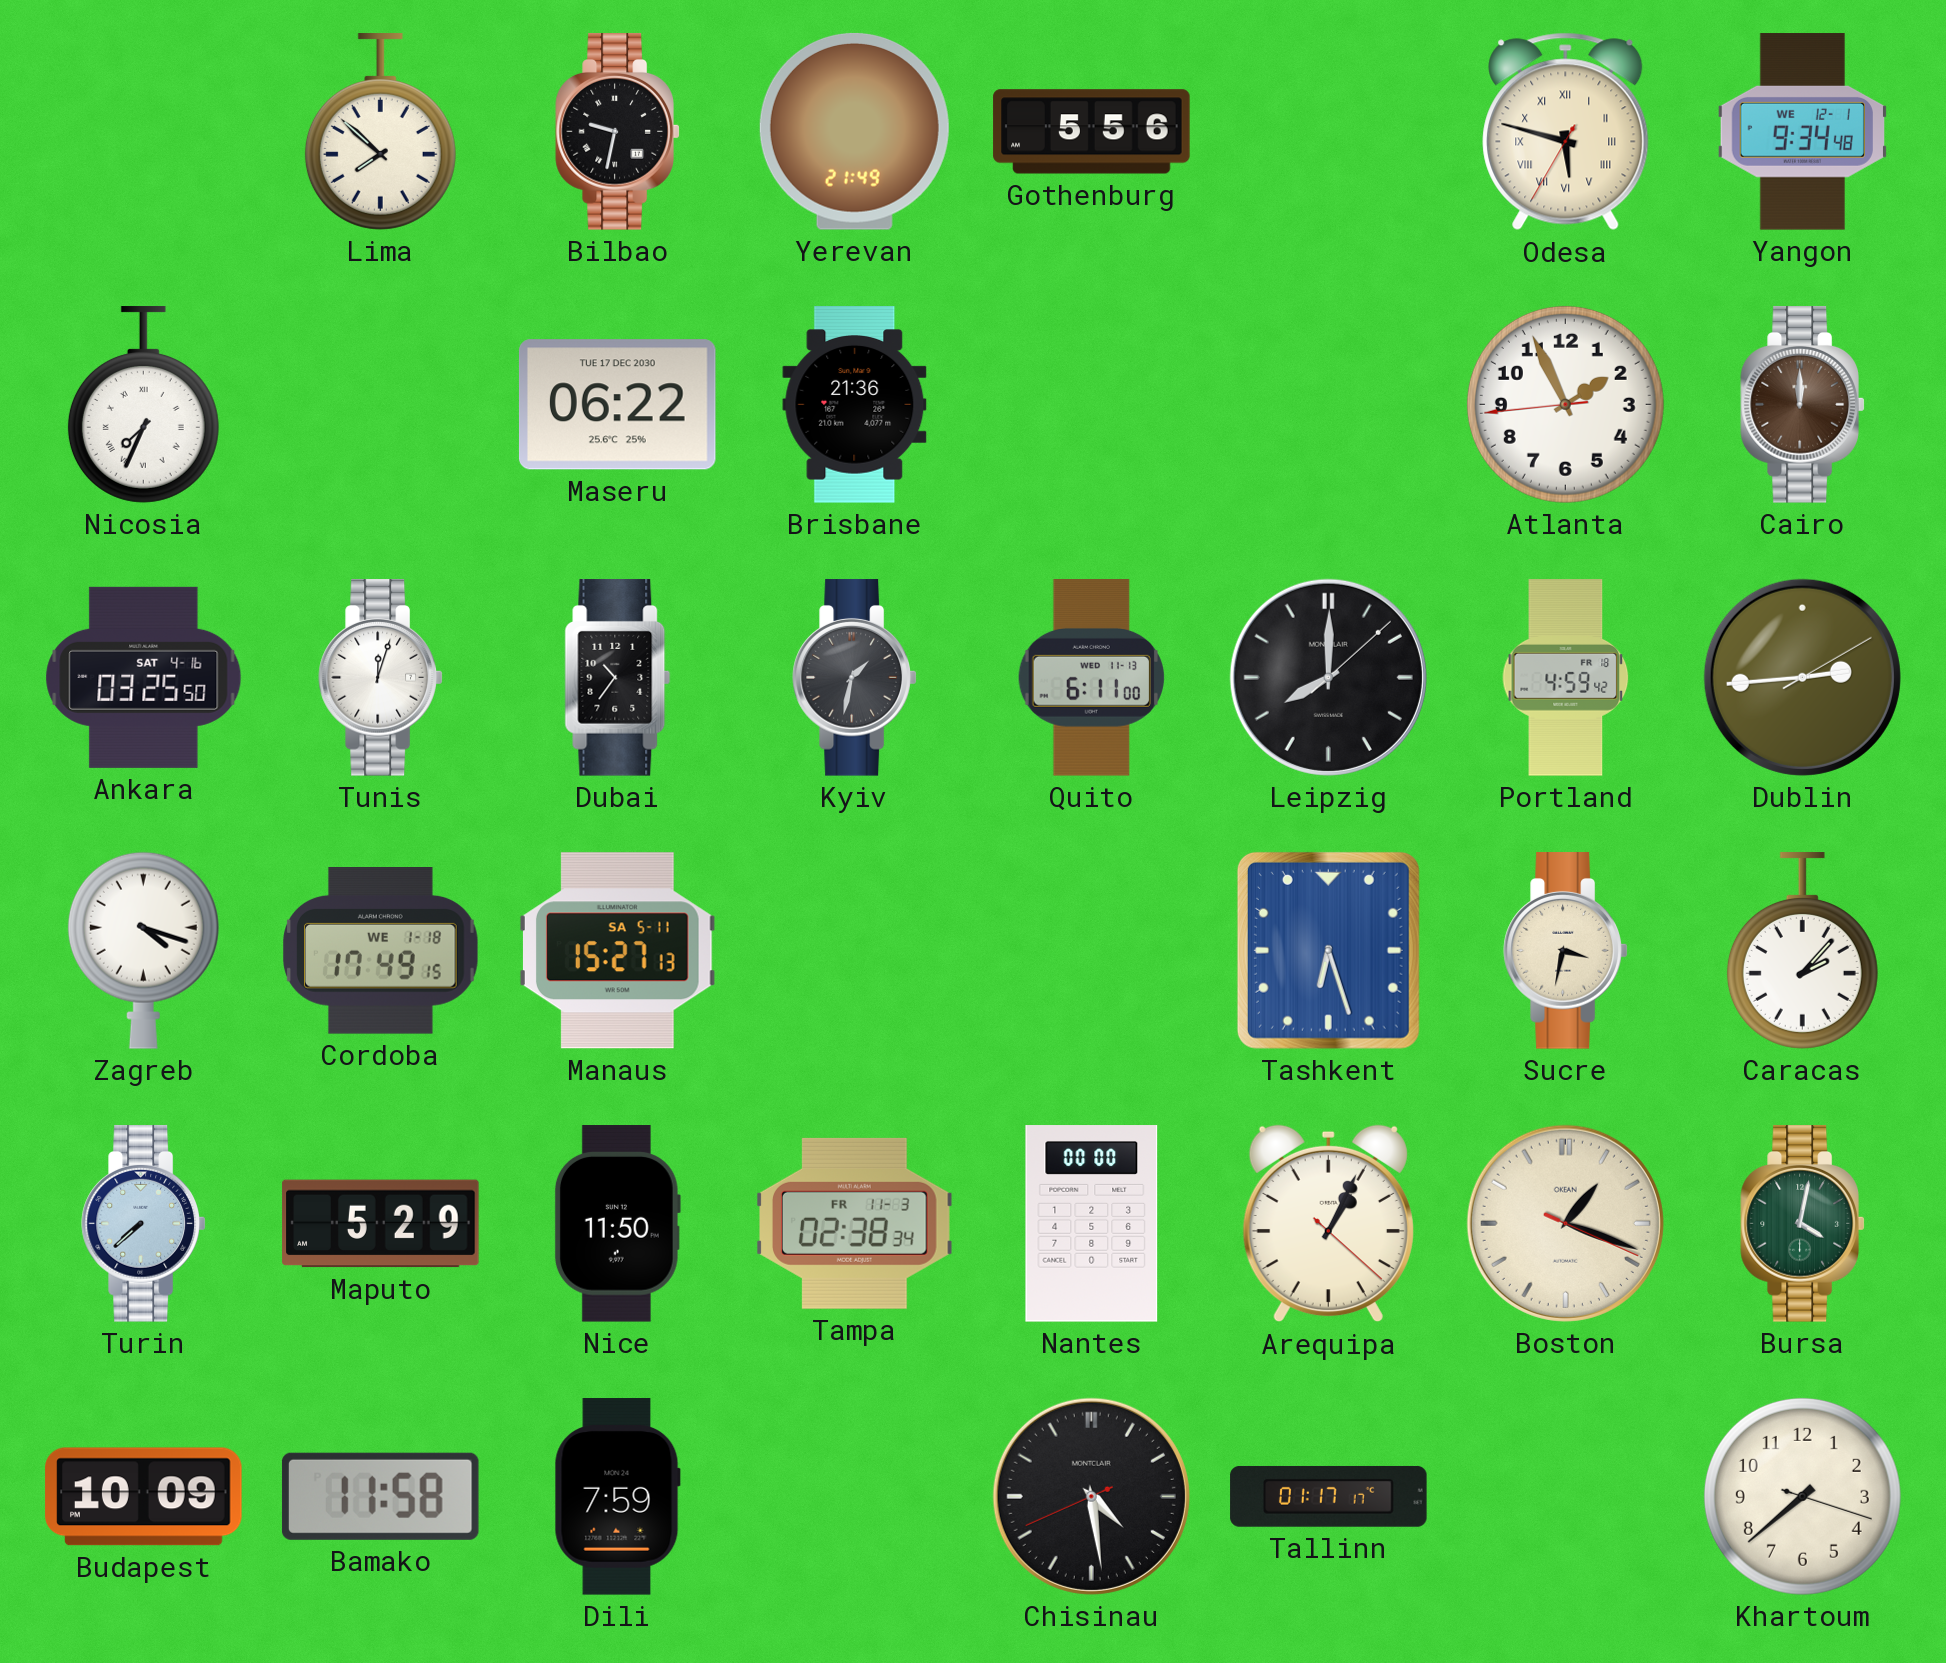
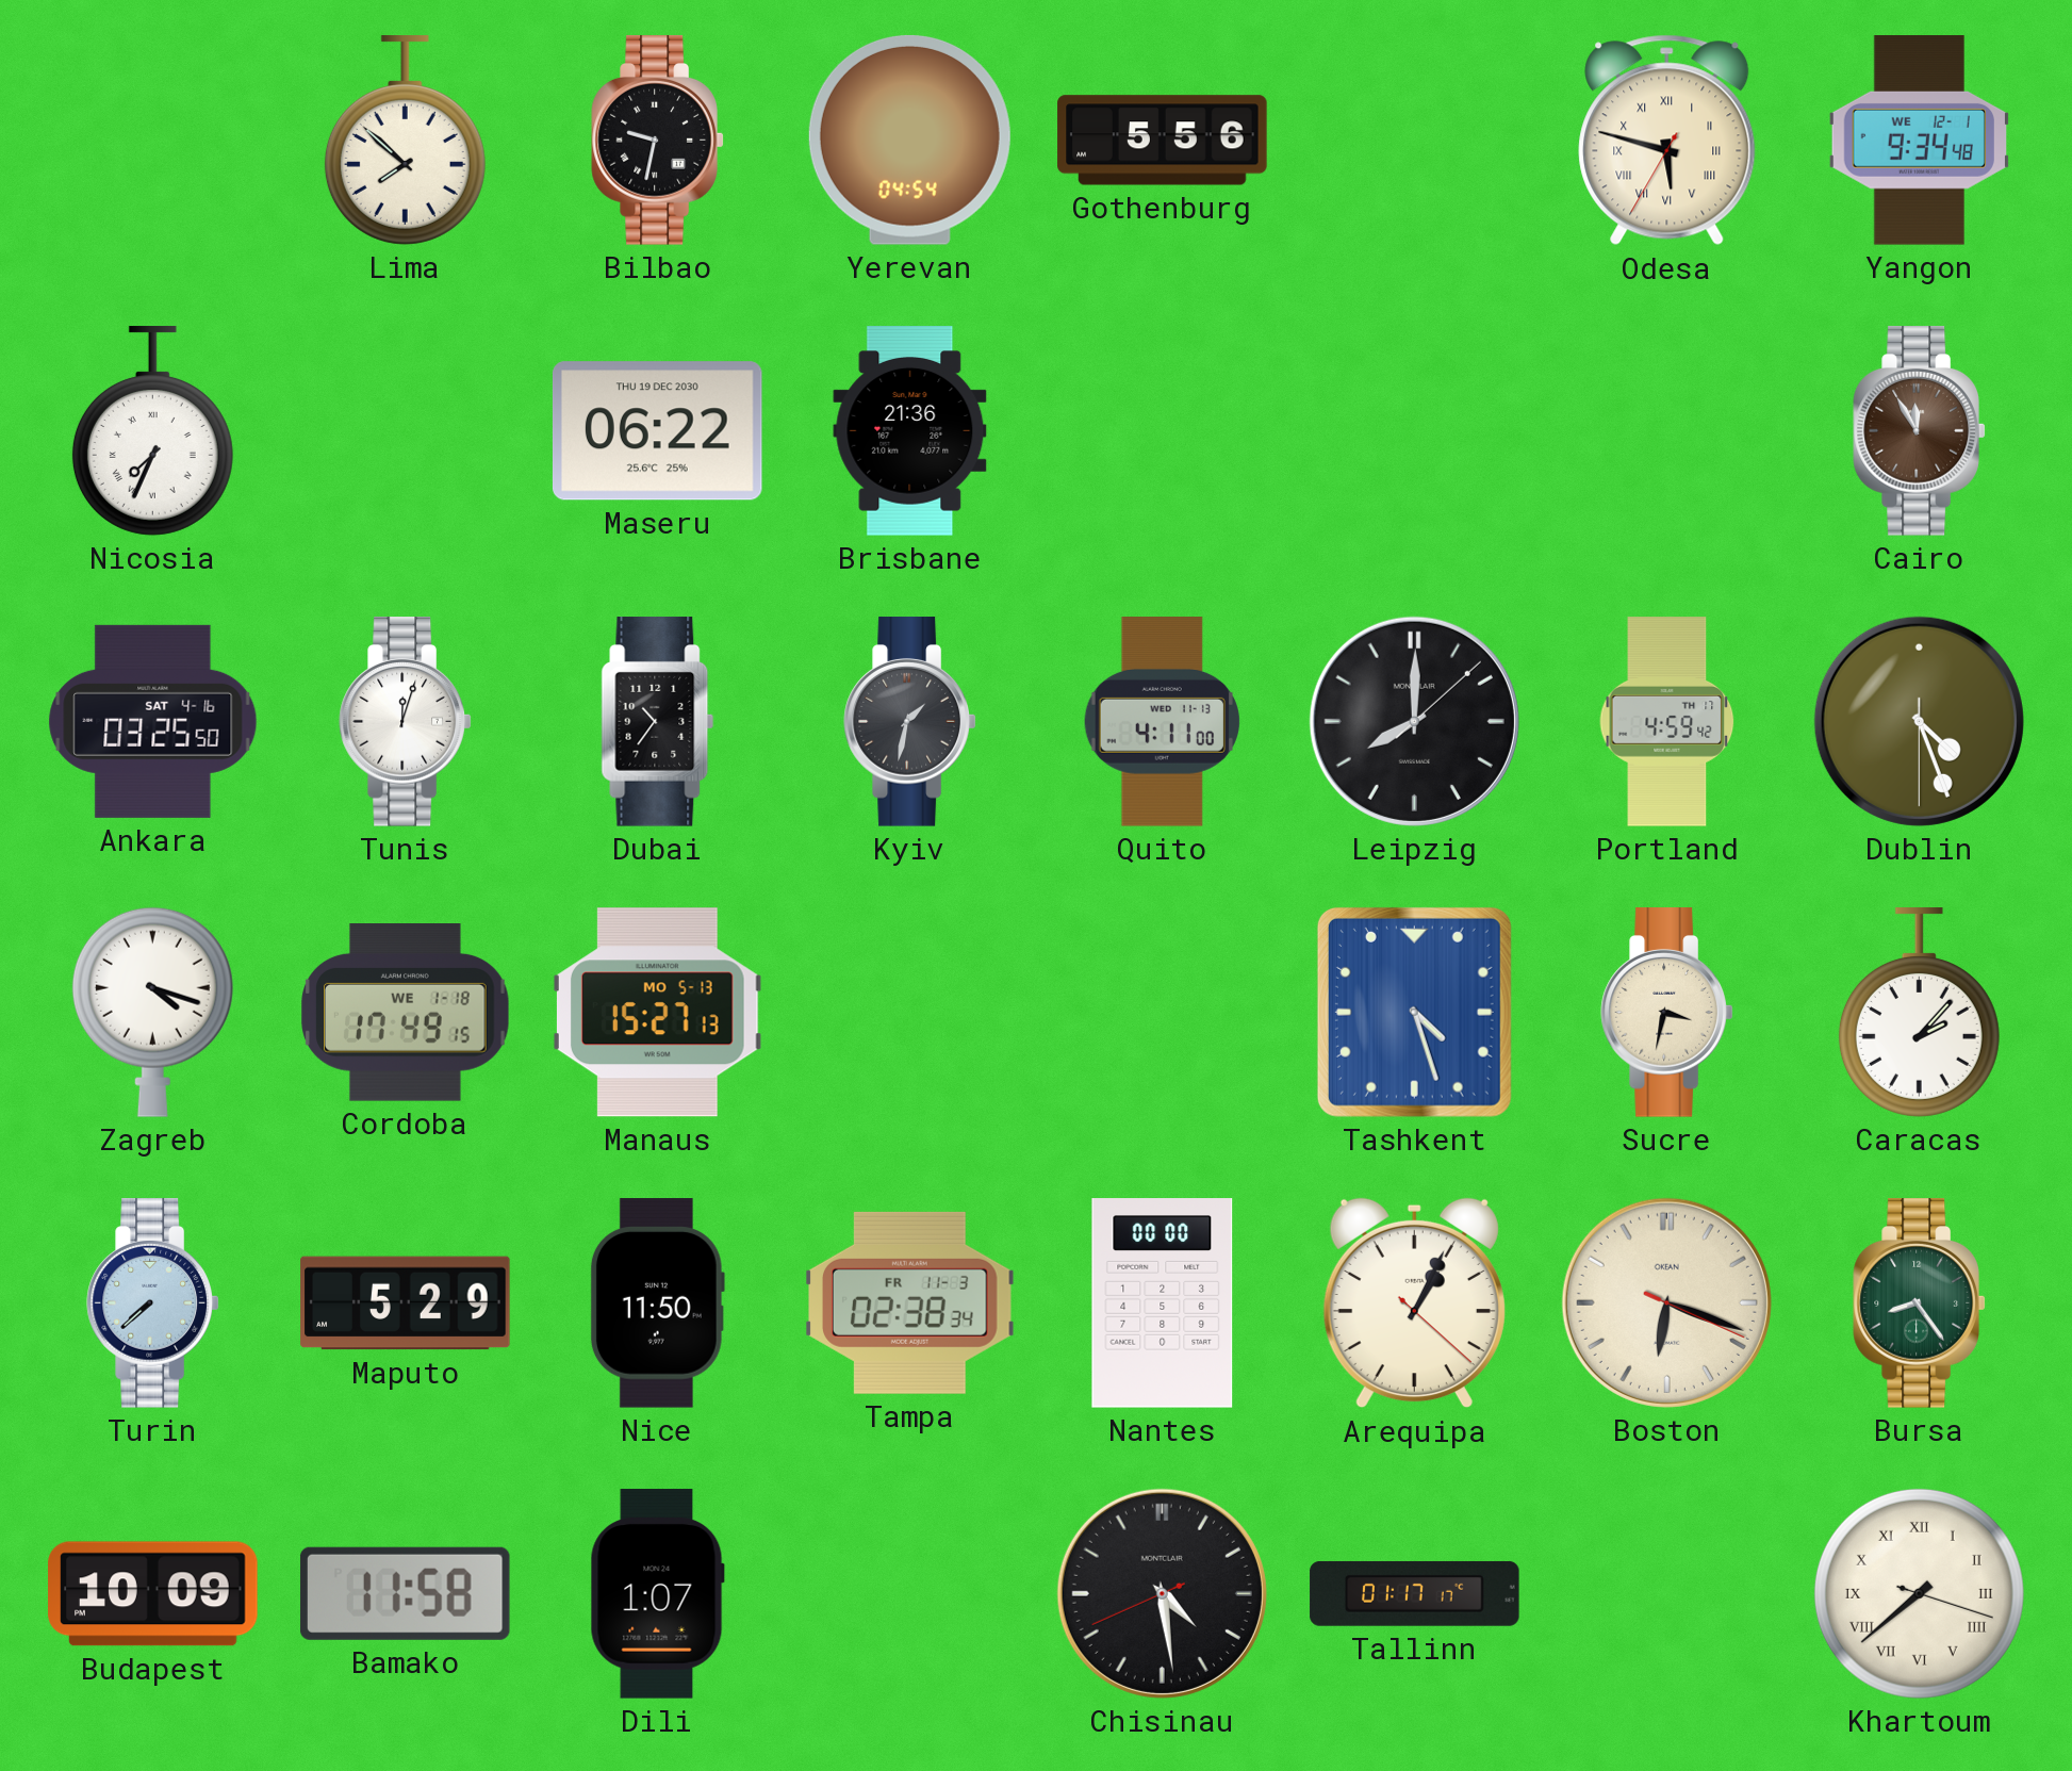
Yerevan: 21:49 -> 04:54
Maseru date: TUE 17 DEC 2030 -> THU 19 DEC 2030
Atlanta: 1:55 -> none
Cairo: 12:00 -> 11:55
Quito: 6:11 -> 4:11
Portland date: FR 18 -> TH 17
Dublin: 2:44 -> 4:26
Manaus date: SA 5-11 -> MO 5-13
Tashkent: 6:27 -> 4:27
Boston: 1:18 -> 6:18
Bursa: 4:02 -> 8:24
Dili: 7:59 -> 1:07
Khartoum numerals: Arabic -> Roman
